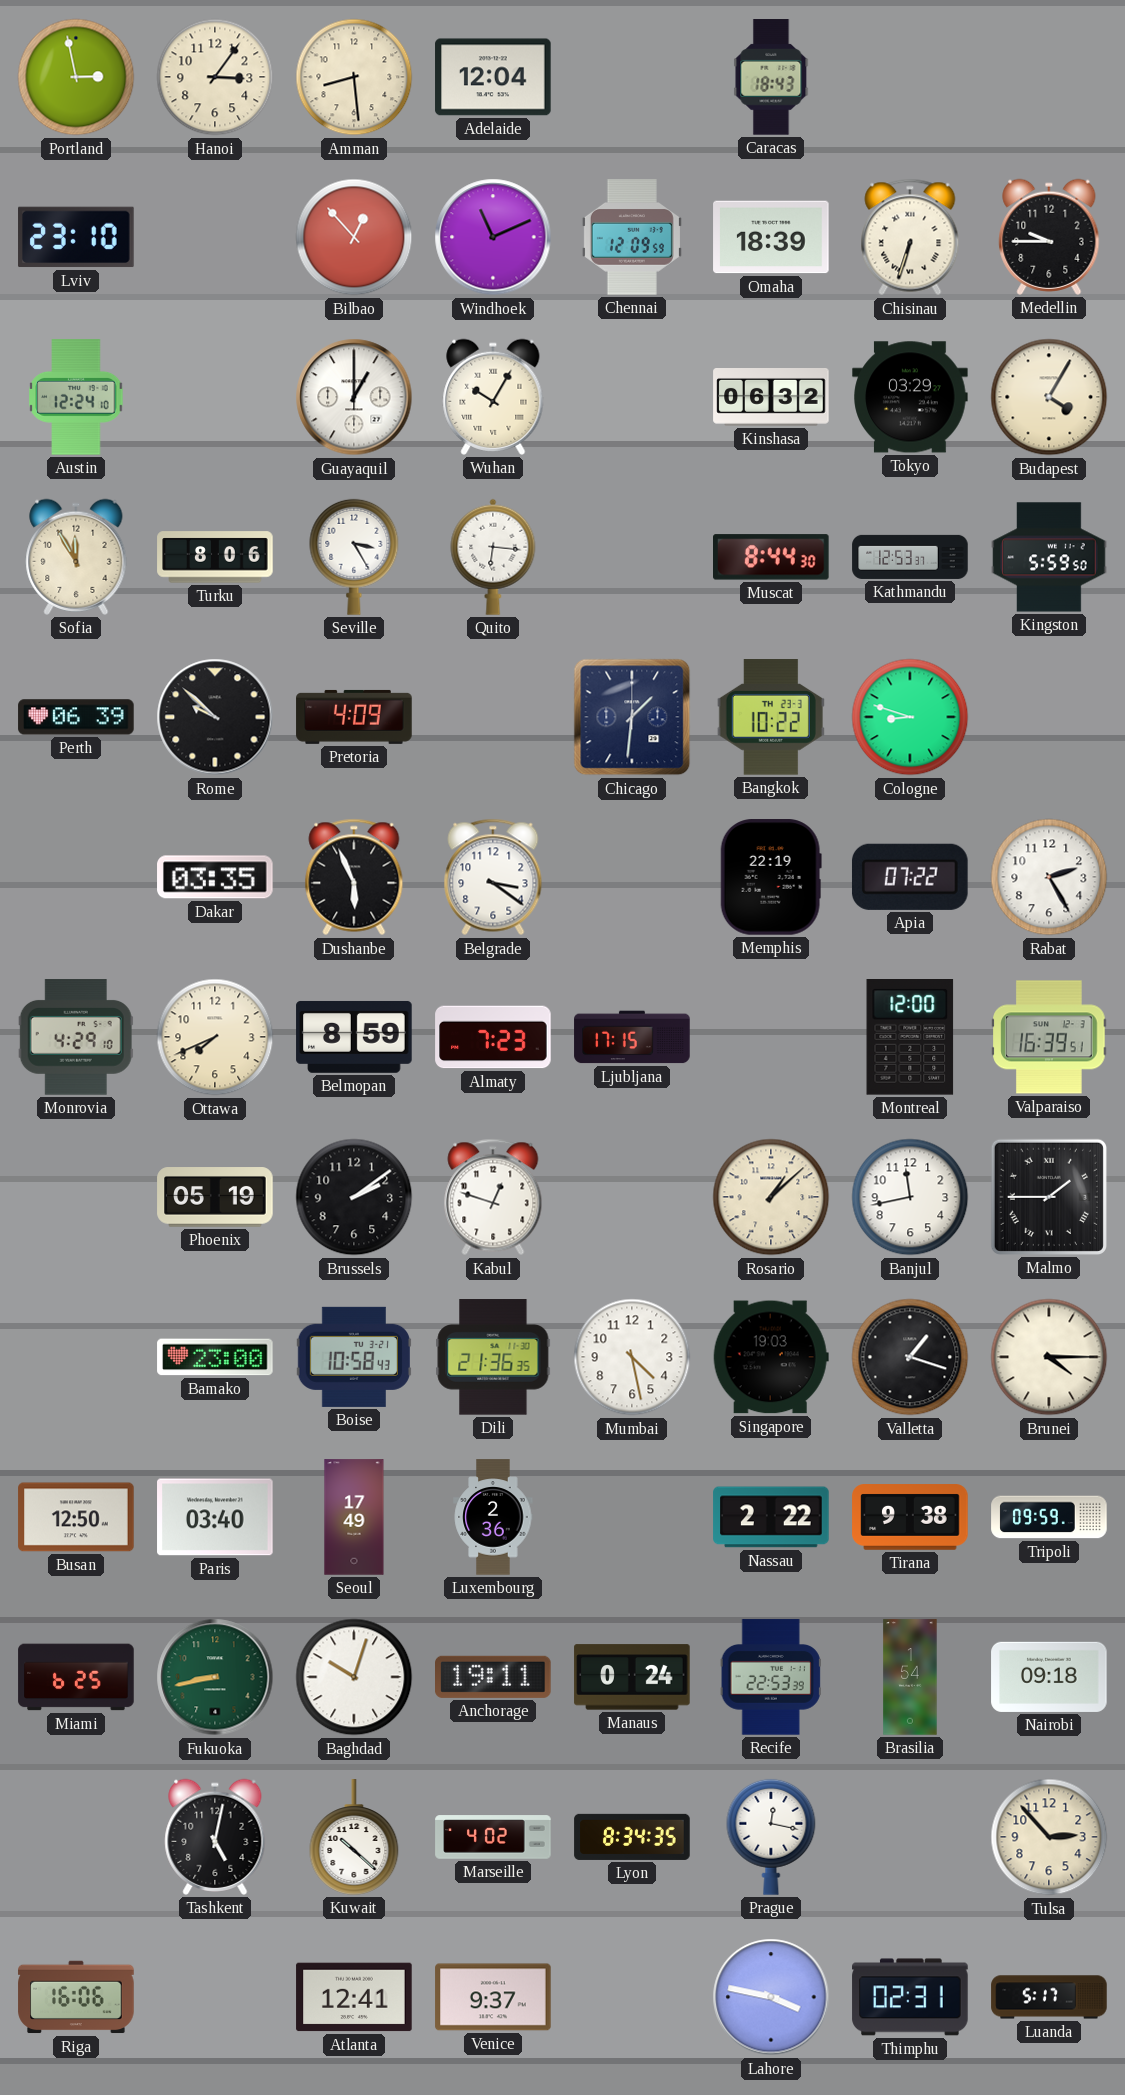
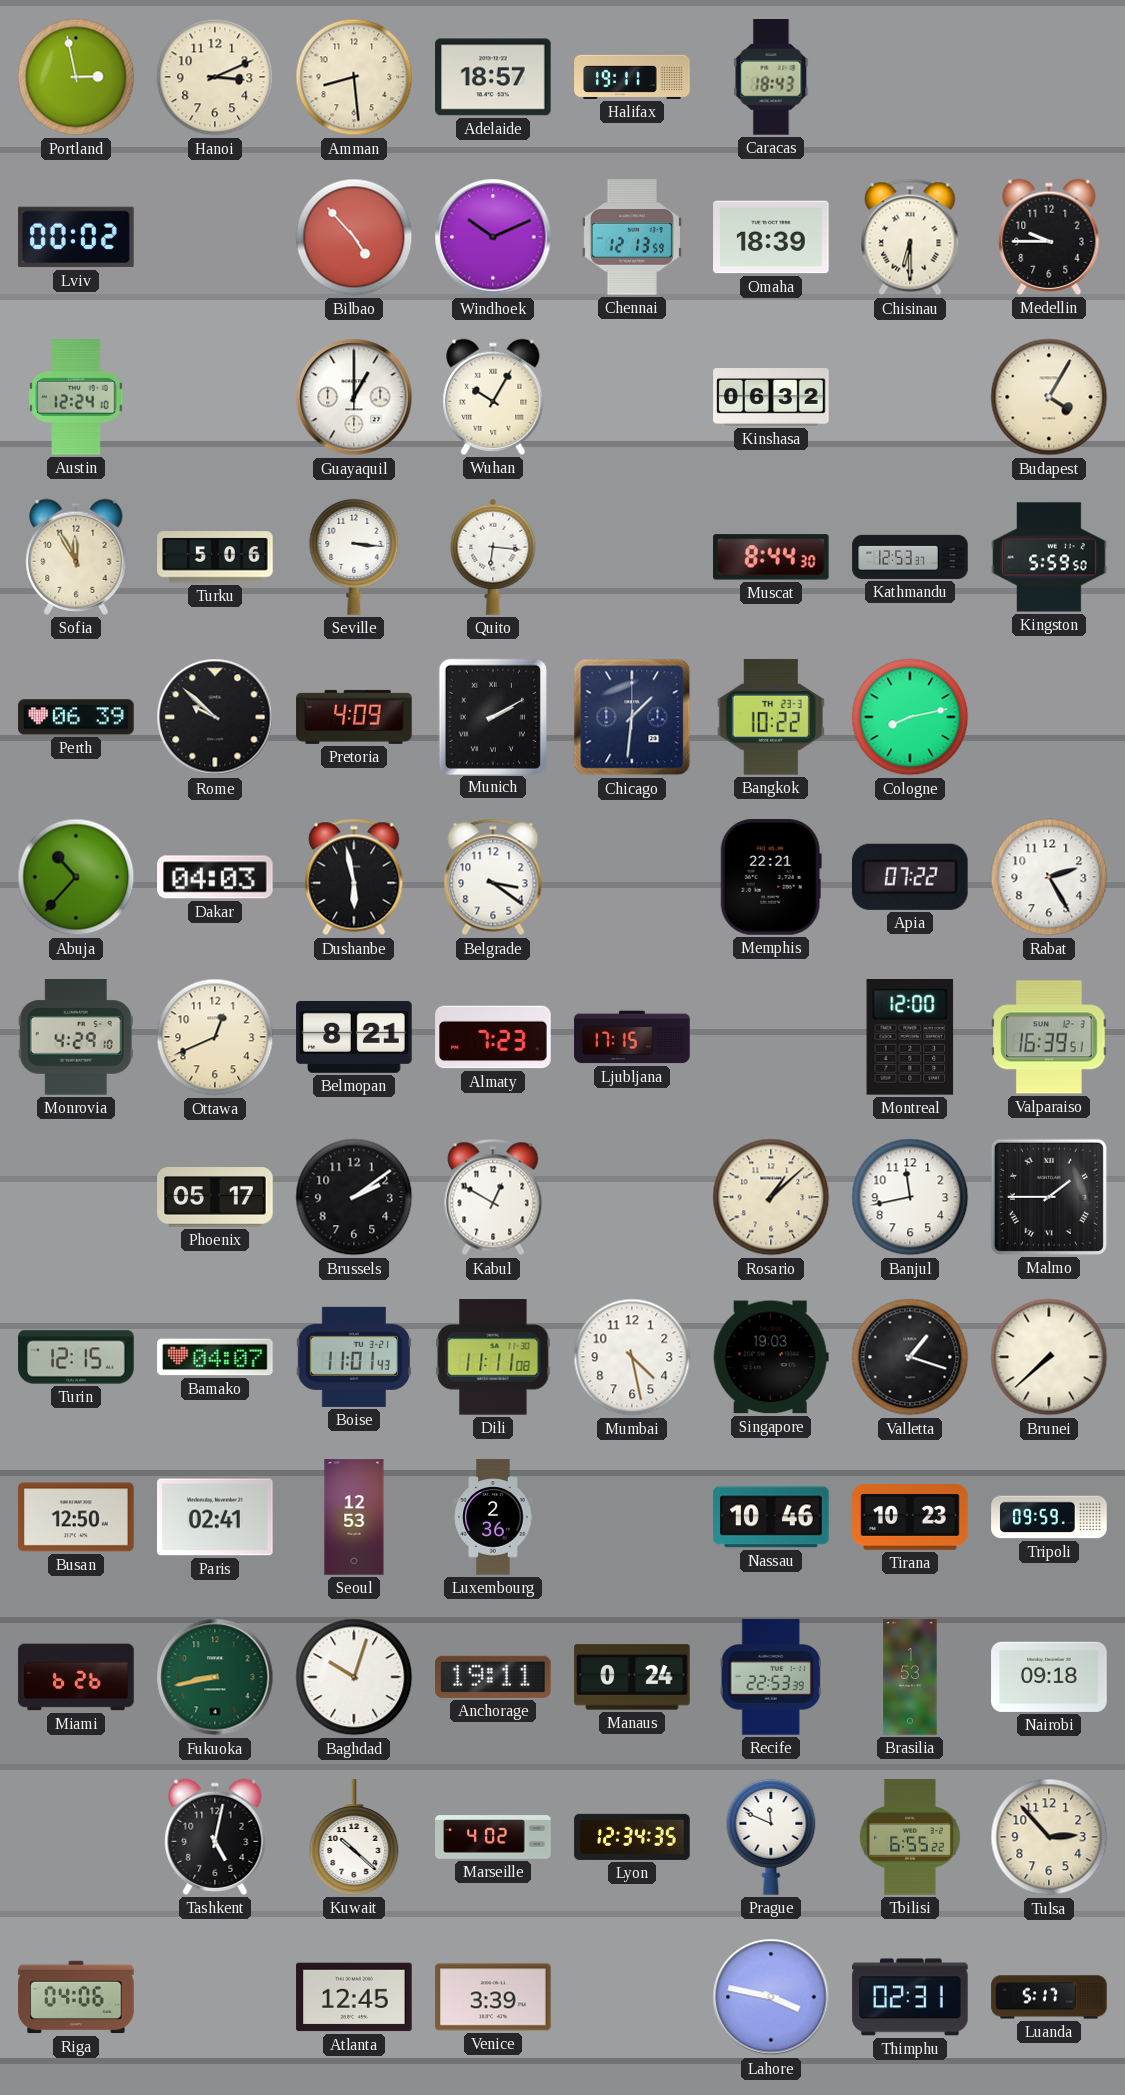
Hanoi: 3:06 -> 3:11
Adelaide: 12:04 -> 18:57
Halifax: none -> 19:11
Lviv: 23:10 -> 00:02
Bilbao: 12:53 -> 4:53
Windhoek: 11:11 -> 10:11
Chennai: 12:09 -> 12:13
Chisinau: 6:33 -> 6:30
Tokyo: 03:29 -> none
Turku: 8:06 -> 5:06
Seville: 3:25 -> 3:16
Munich: none -> 2:10
Cologne: 8:48 -> 8:13
Abuja: none -> 10:37
Dakar: 03:35 -> 04:03
Dushanbe: 5:56 -> 5:58
Memphis: 22:19 -> 22:21
Ottawa: 7:41 -> 12:41
Belmopan: 8:59 -> 8:21
Phoenix: 05:19 -> 05:17
Kabul: 12:48 -> 12:50
Turin: none -> 12:15
Bamako: 23:00 -> 04:07
Boise: 10:58 -> 11:01
Dili: 21:36 -> 11:11
Brunei: 4:15 -> 7:38
Paris: 03:40 -> 02:41
Seoul: 17:49 -> 12:53
Nassau: 2:22 -> 10:46
Tirana: 9:38 -> 10:23
Miami: 6:25 -> 6:26
Brasilia: 1:54 -> 1:53
Lyon: 8:34 -> 12:34
Prague: 12:17 -> 11:49
Tbilisi: none -> 6:55
Riga: 16:06 -> 04:06
Atlanta: 12:41 -> 12:45
Venice: 9:37 -> 3:39
